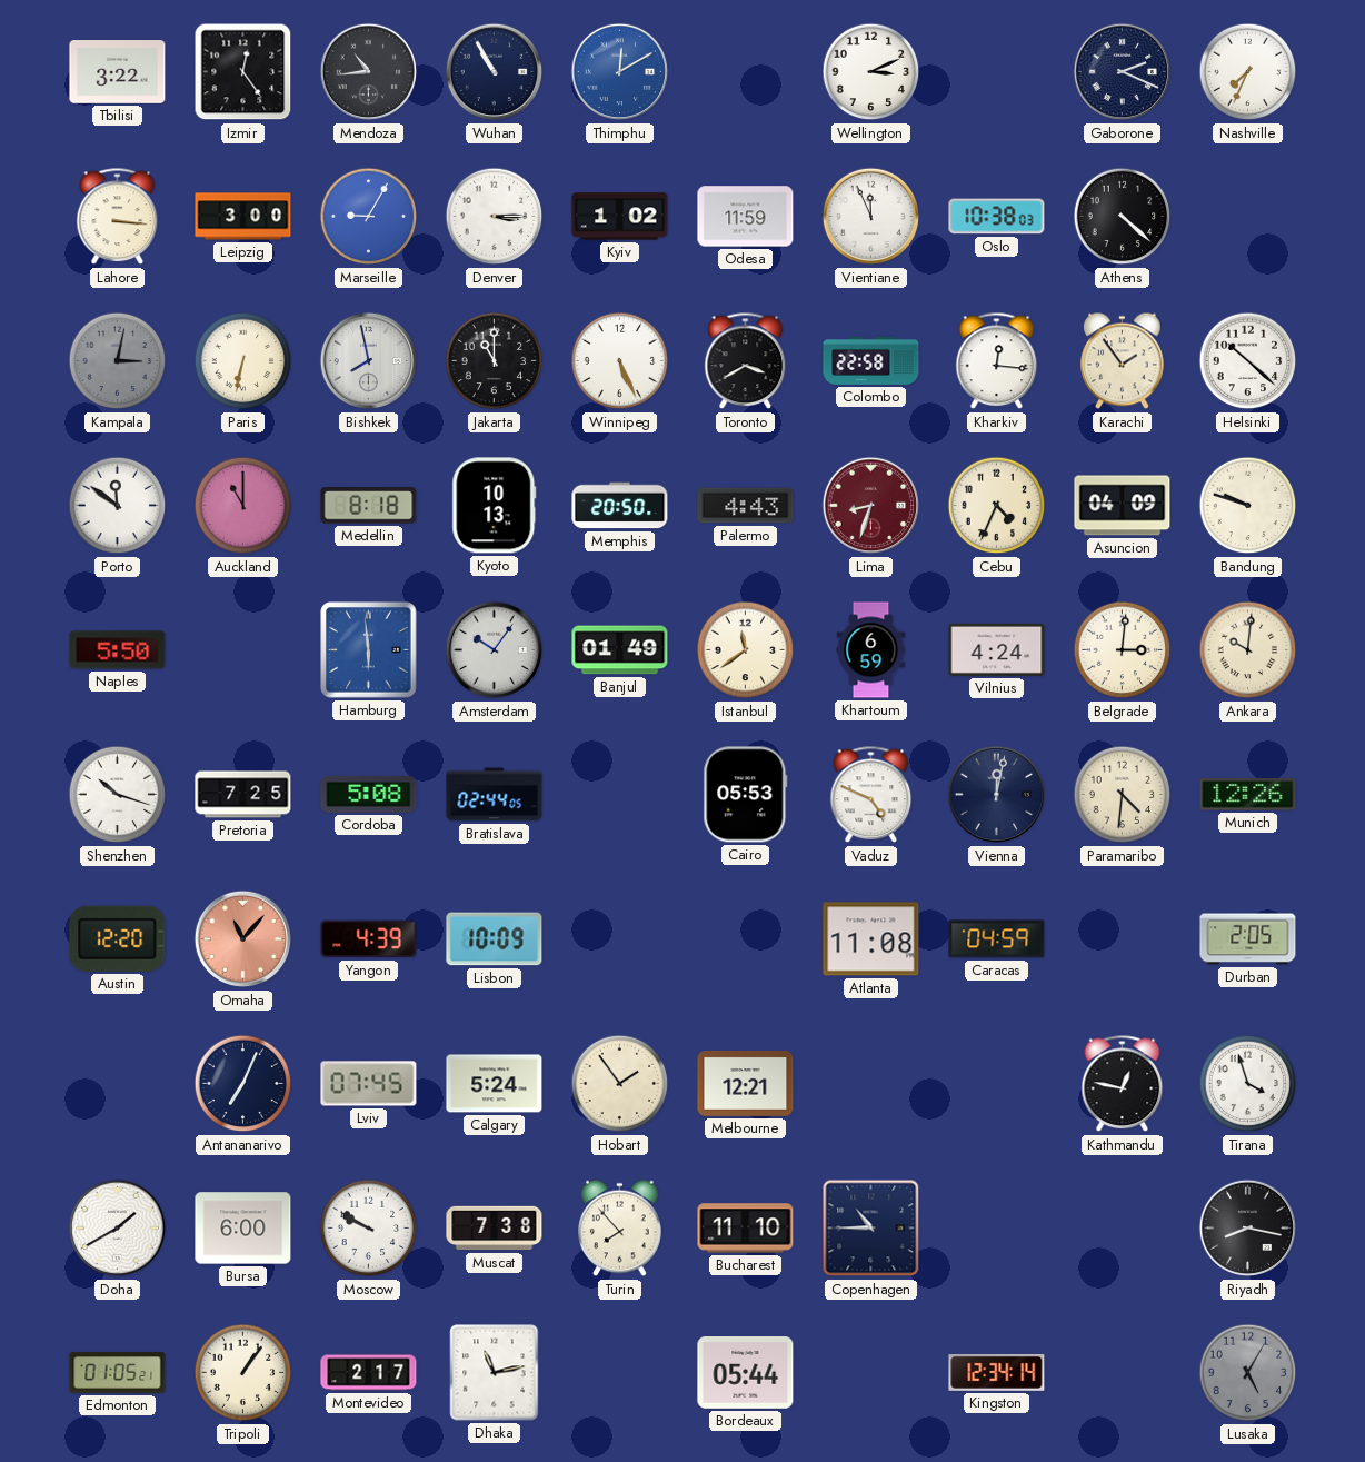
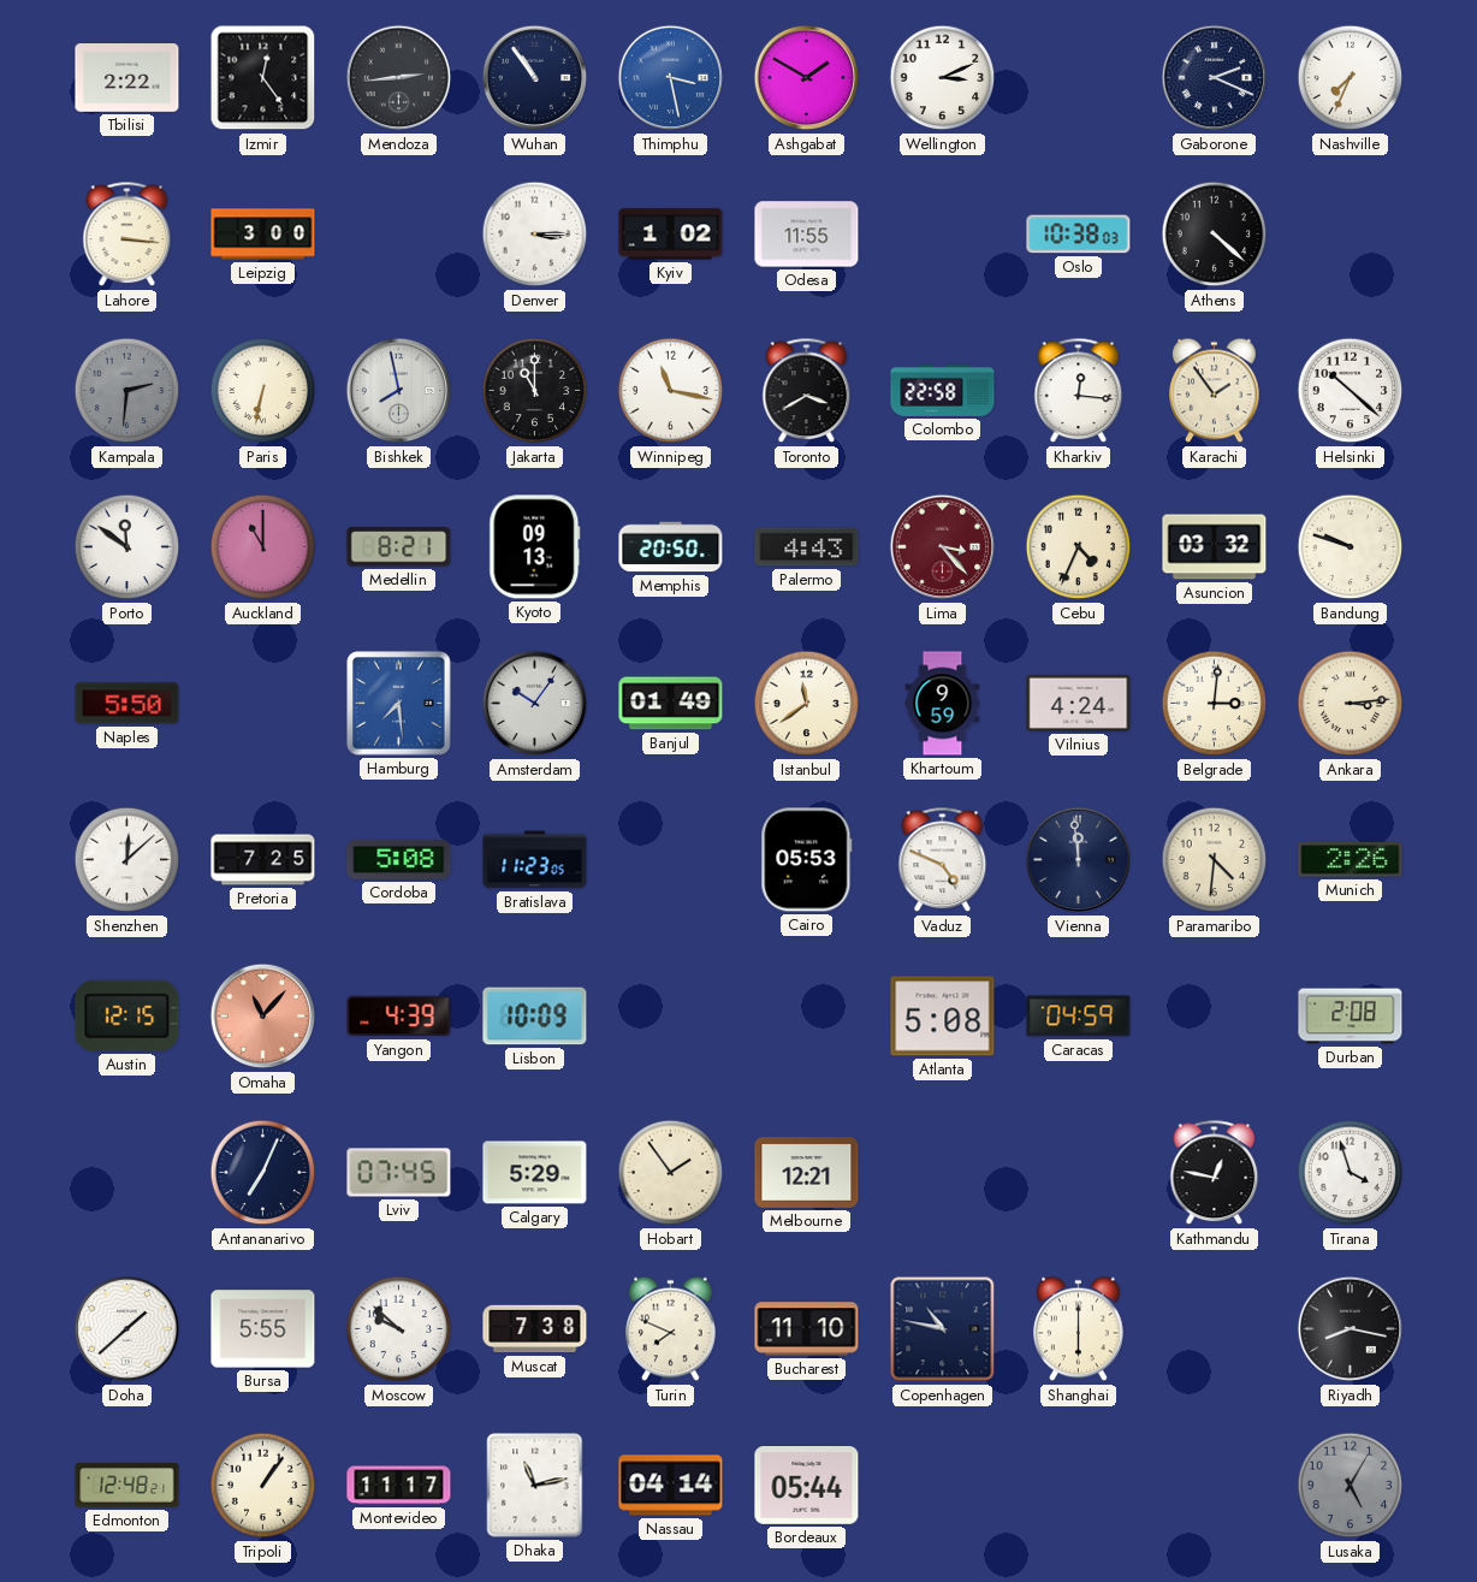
Tbilisi: 3:22 -> 2:22
Mendoza: 10:44 -> 2:44
Wuhan: 10:55 -> 10:54
Thimphu: 12:10 -> 3:28
Ashgabat: none -> 1:50
Marseille: 9:05 -> none
Odesa: 11:59 -> 11:55
Vientiane: 11:56 -> none
Kampala: 3:02 -> 2:31
Winnipeg: 5:26 -> 11:17
Medellin: 8:18 -> 8:21
Kyoto: 10:13 -> 09:13
Lima: 8:33 -> 3:23
Asuncion: 04:09 -> 03:32
Hamburg: 5:59 -> 7:29
Khartoum: 6:59 -> 9:59
Ankara: 10:01 -> 3:14
Shenzhen: 10:18 -> 12:08
Bratislava: 02:44 -> 11:23
Vienna: 12:02 -> 11:59
Munich: 12:26 -> 2:26
Austin: 12:20 -> 12:15
Atlanta: 11:08 -> 5:08
Durban: 2:05 -> 2:08
Calgary: 5:24 -> 5:29
Doha: 1:40 -> 1:38
Bursa: 6:00 -> 5:55
Moscow: 9:50 -> 9:52
Turin: 7:53 -> 7:49
Copenhagen: 10:45 -> 10:47
Shanghai: none -> 6:00
Edmonton: 01:05 -> 12:48
Montevideo: 2:17 -> 11:17
Nassau: none -> 04:14
Kingston: 12:34 -> none
